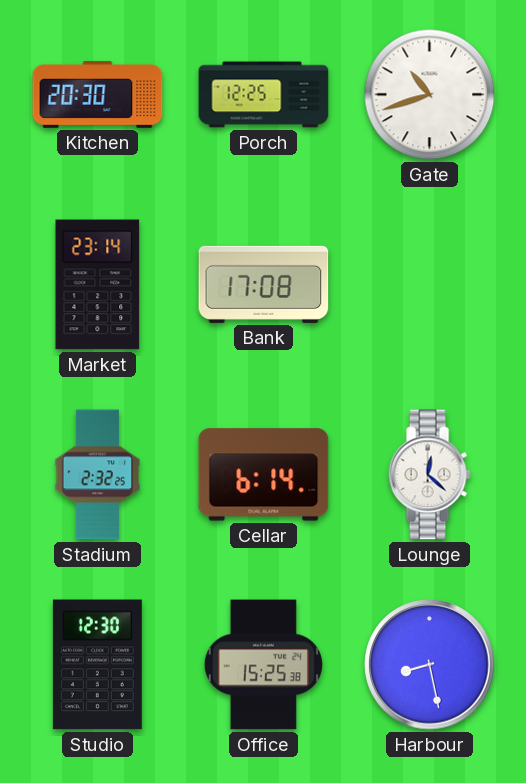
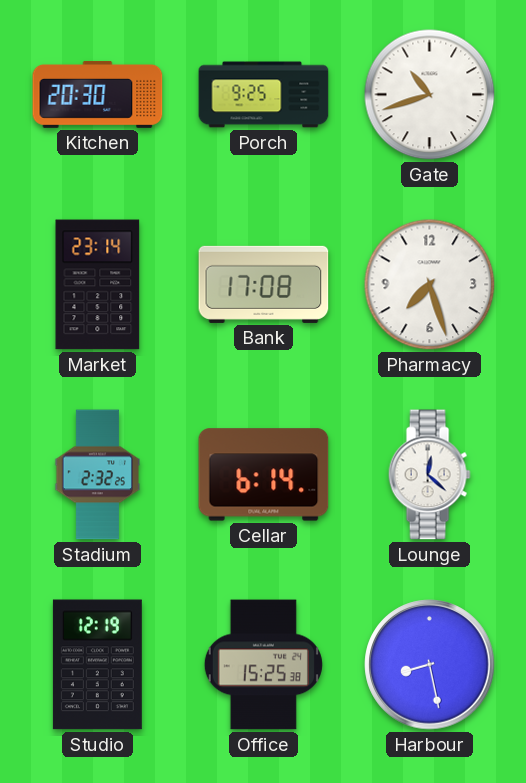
Porch: 12:25 -> 9:25
Pharmacy: none -> 7:27
Studio: 12:30 -> 12:19
